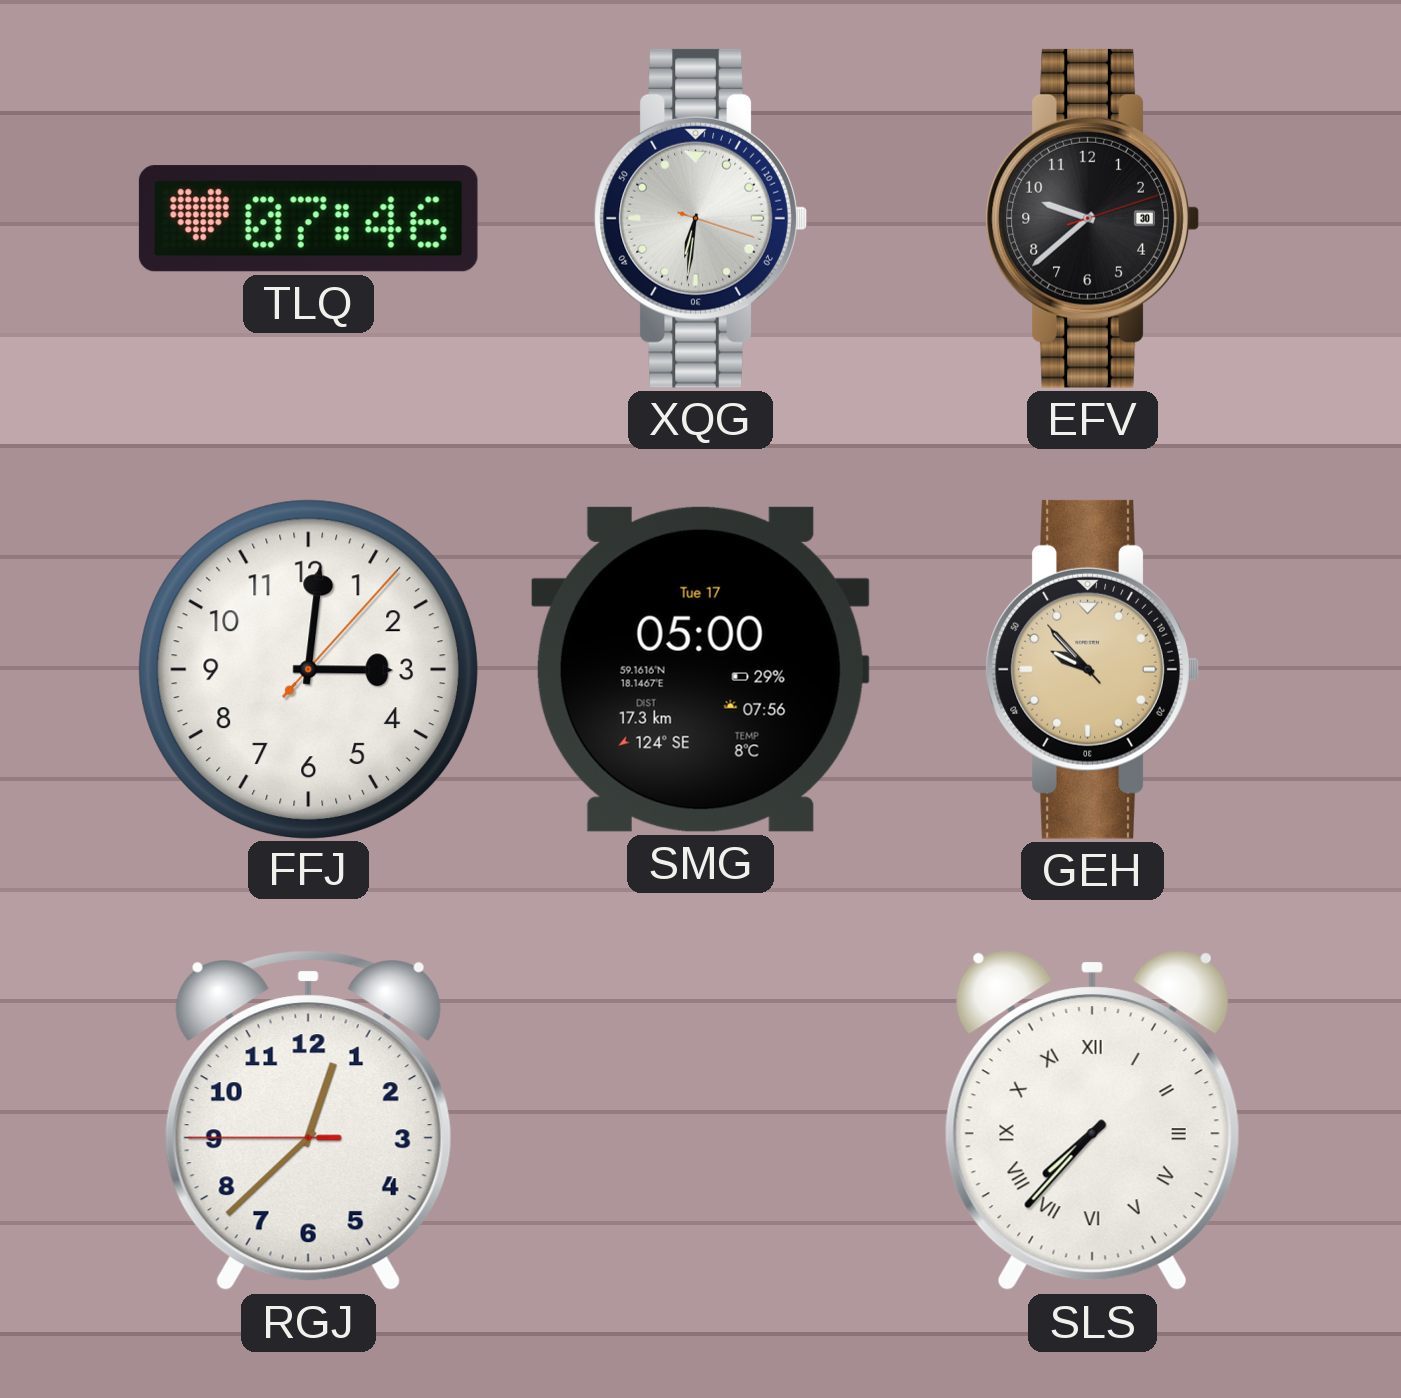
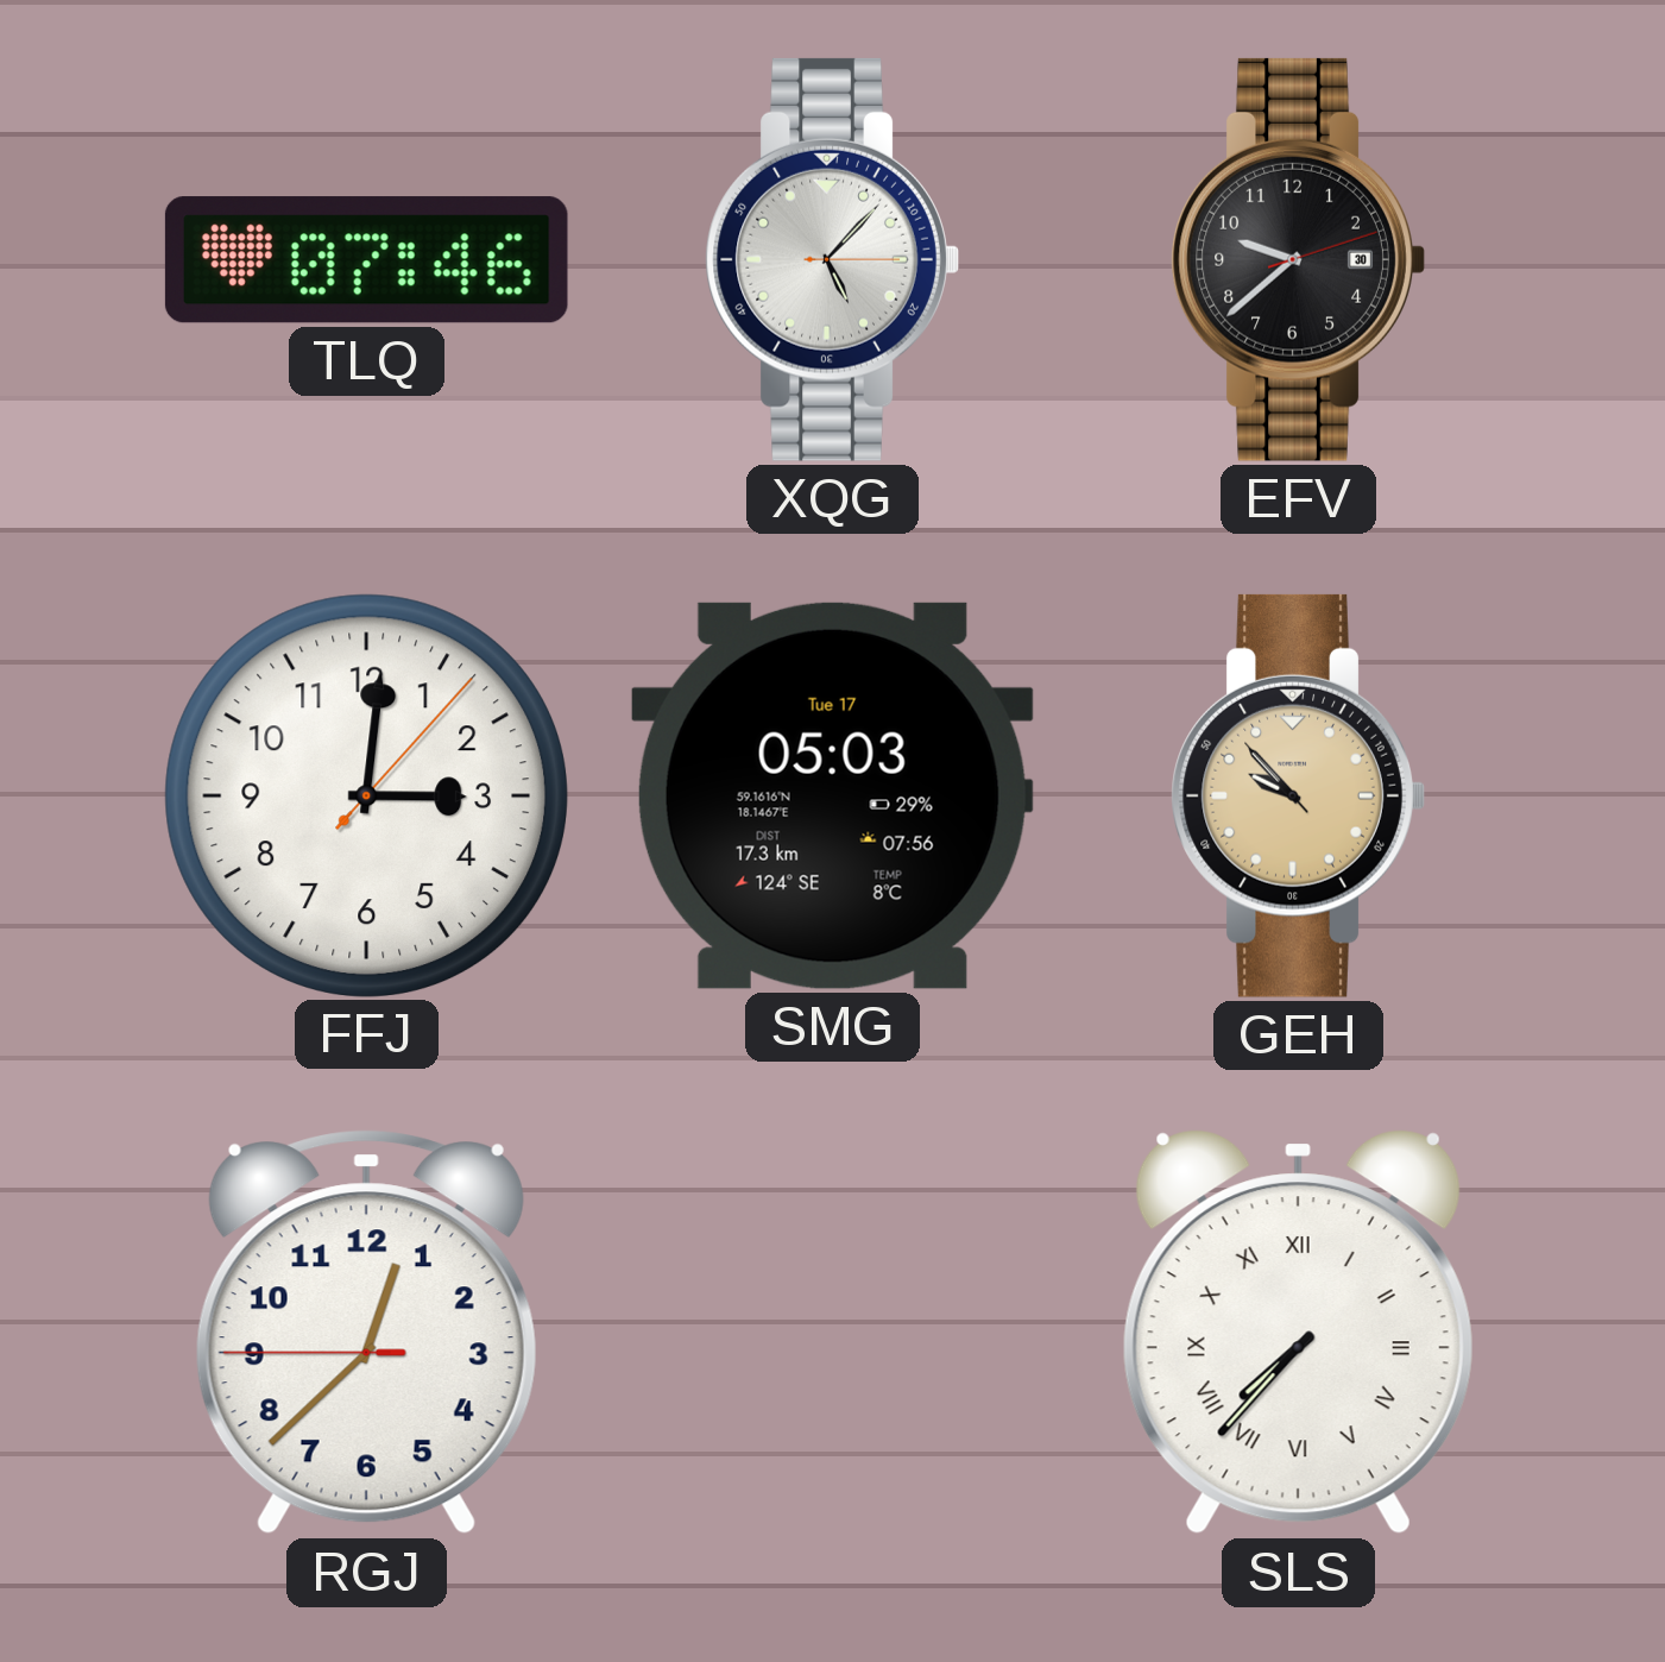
XQG: 6:31 -> 5:07
SMG: 05:00 -> 05:03
